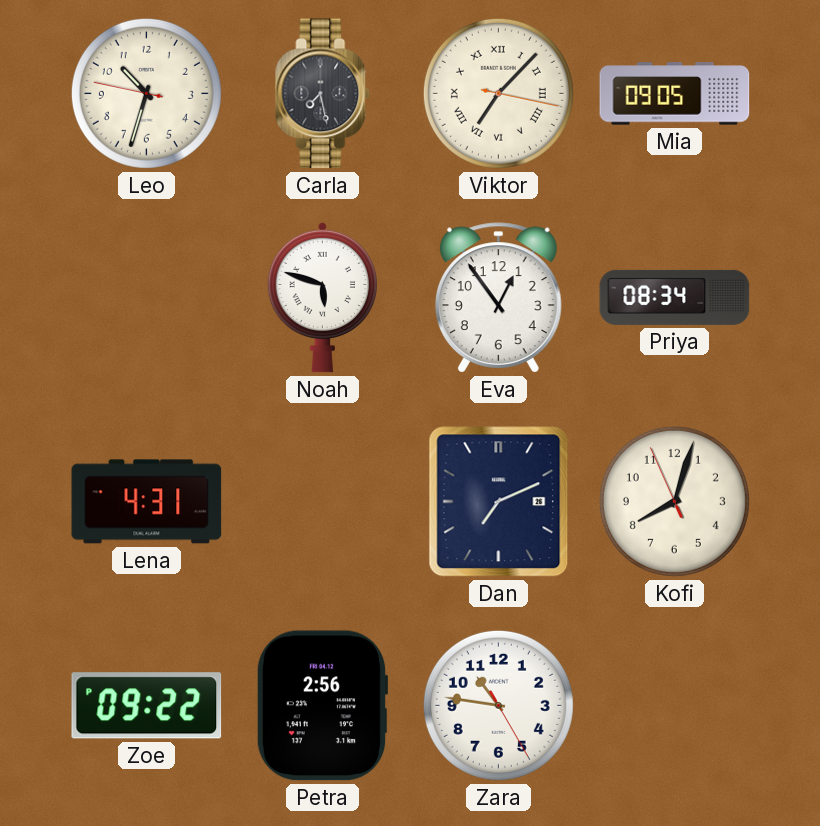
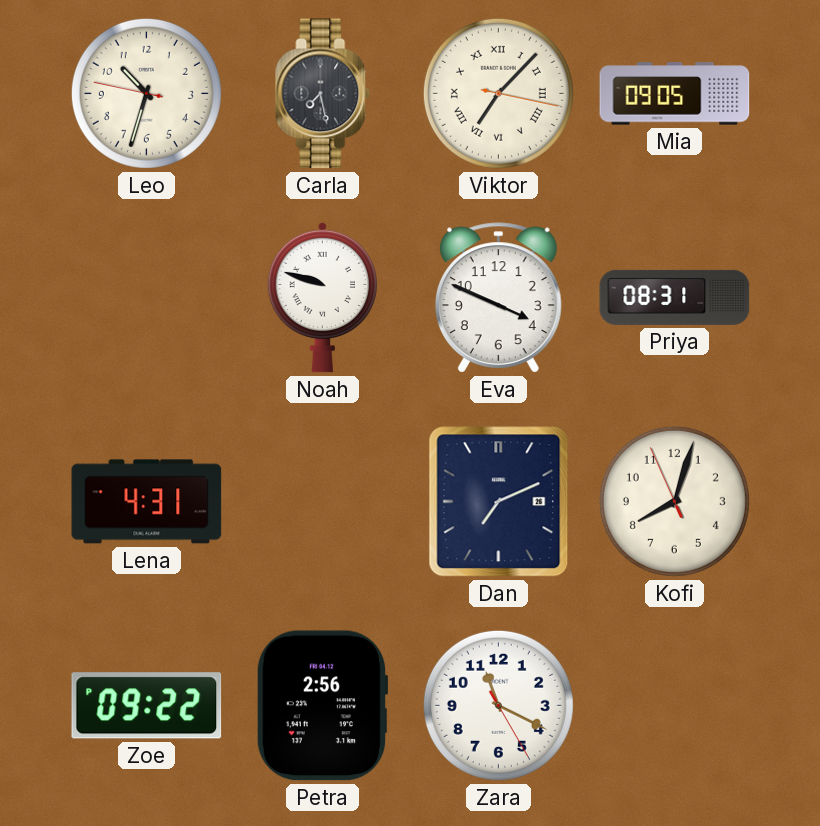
Noah: 5:48 -> 9:48
Eva: 12:54 -> 3:49
Priya: 08:34 -> 08:31
Zara: 10:46 -> 11:19
